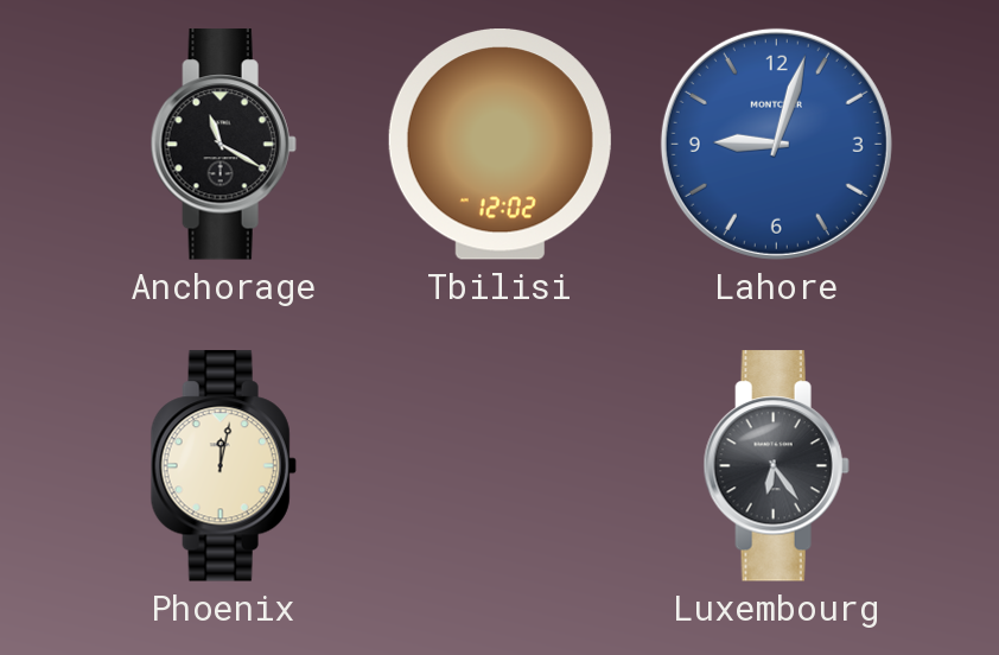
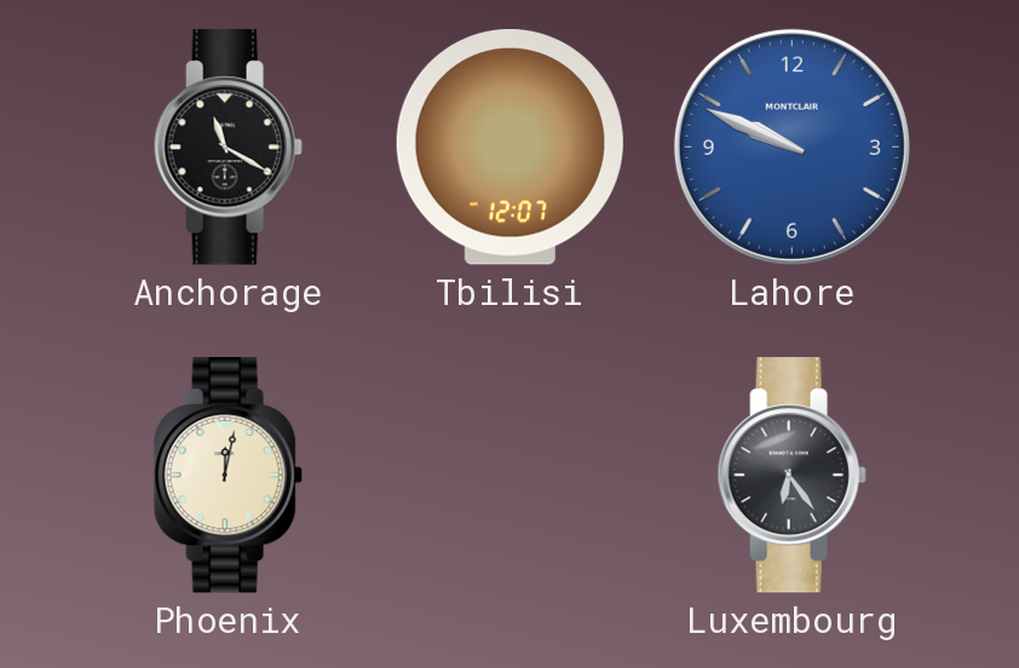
Tbilisi: 12:02 -> 12:07
Lahore: 9:03 -> 9:49
